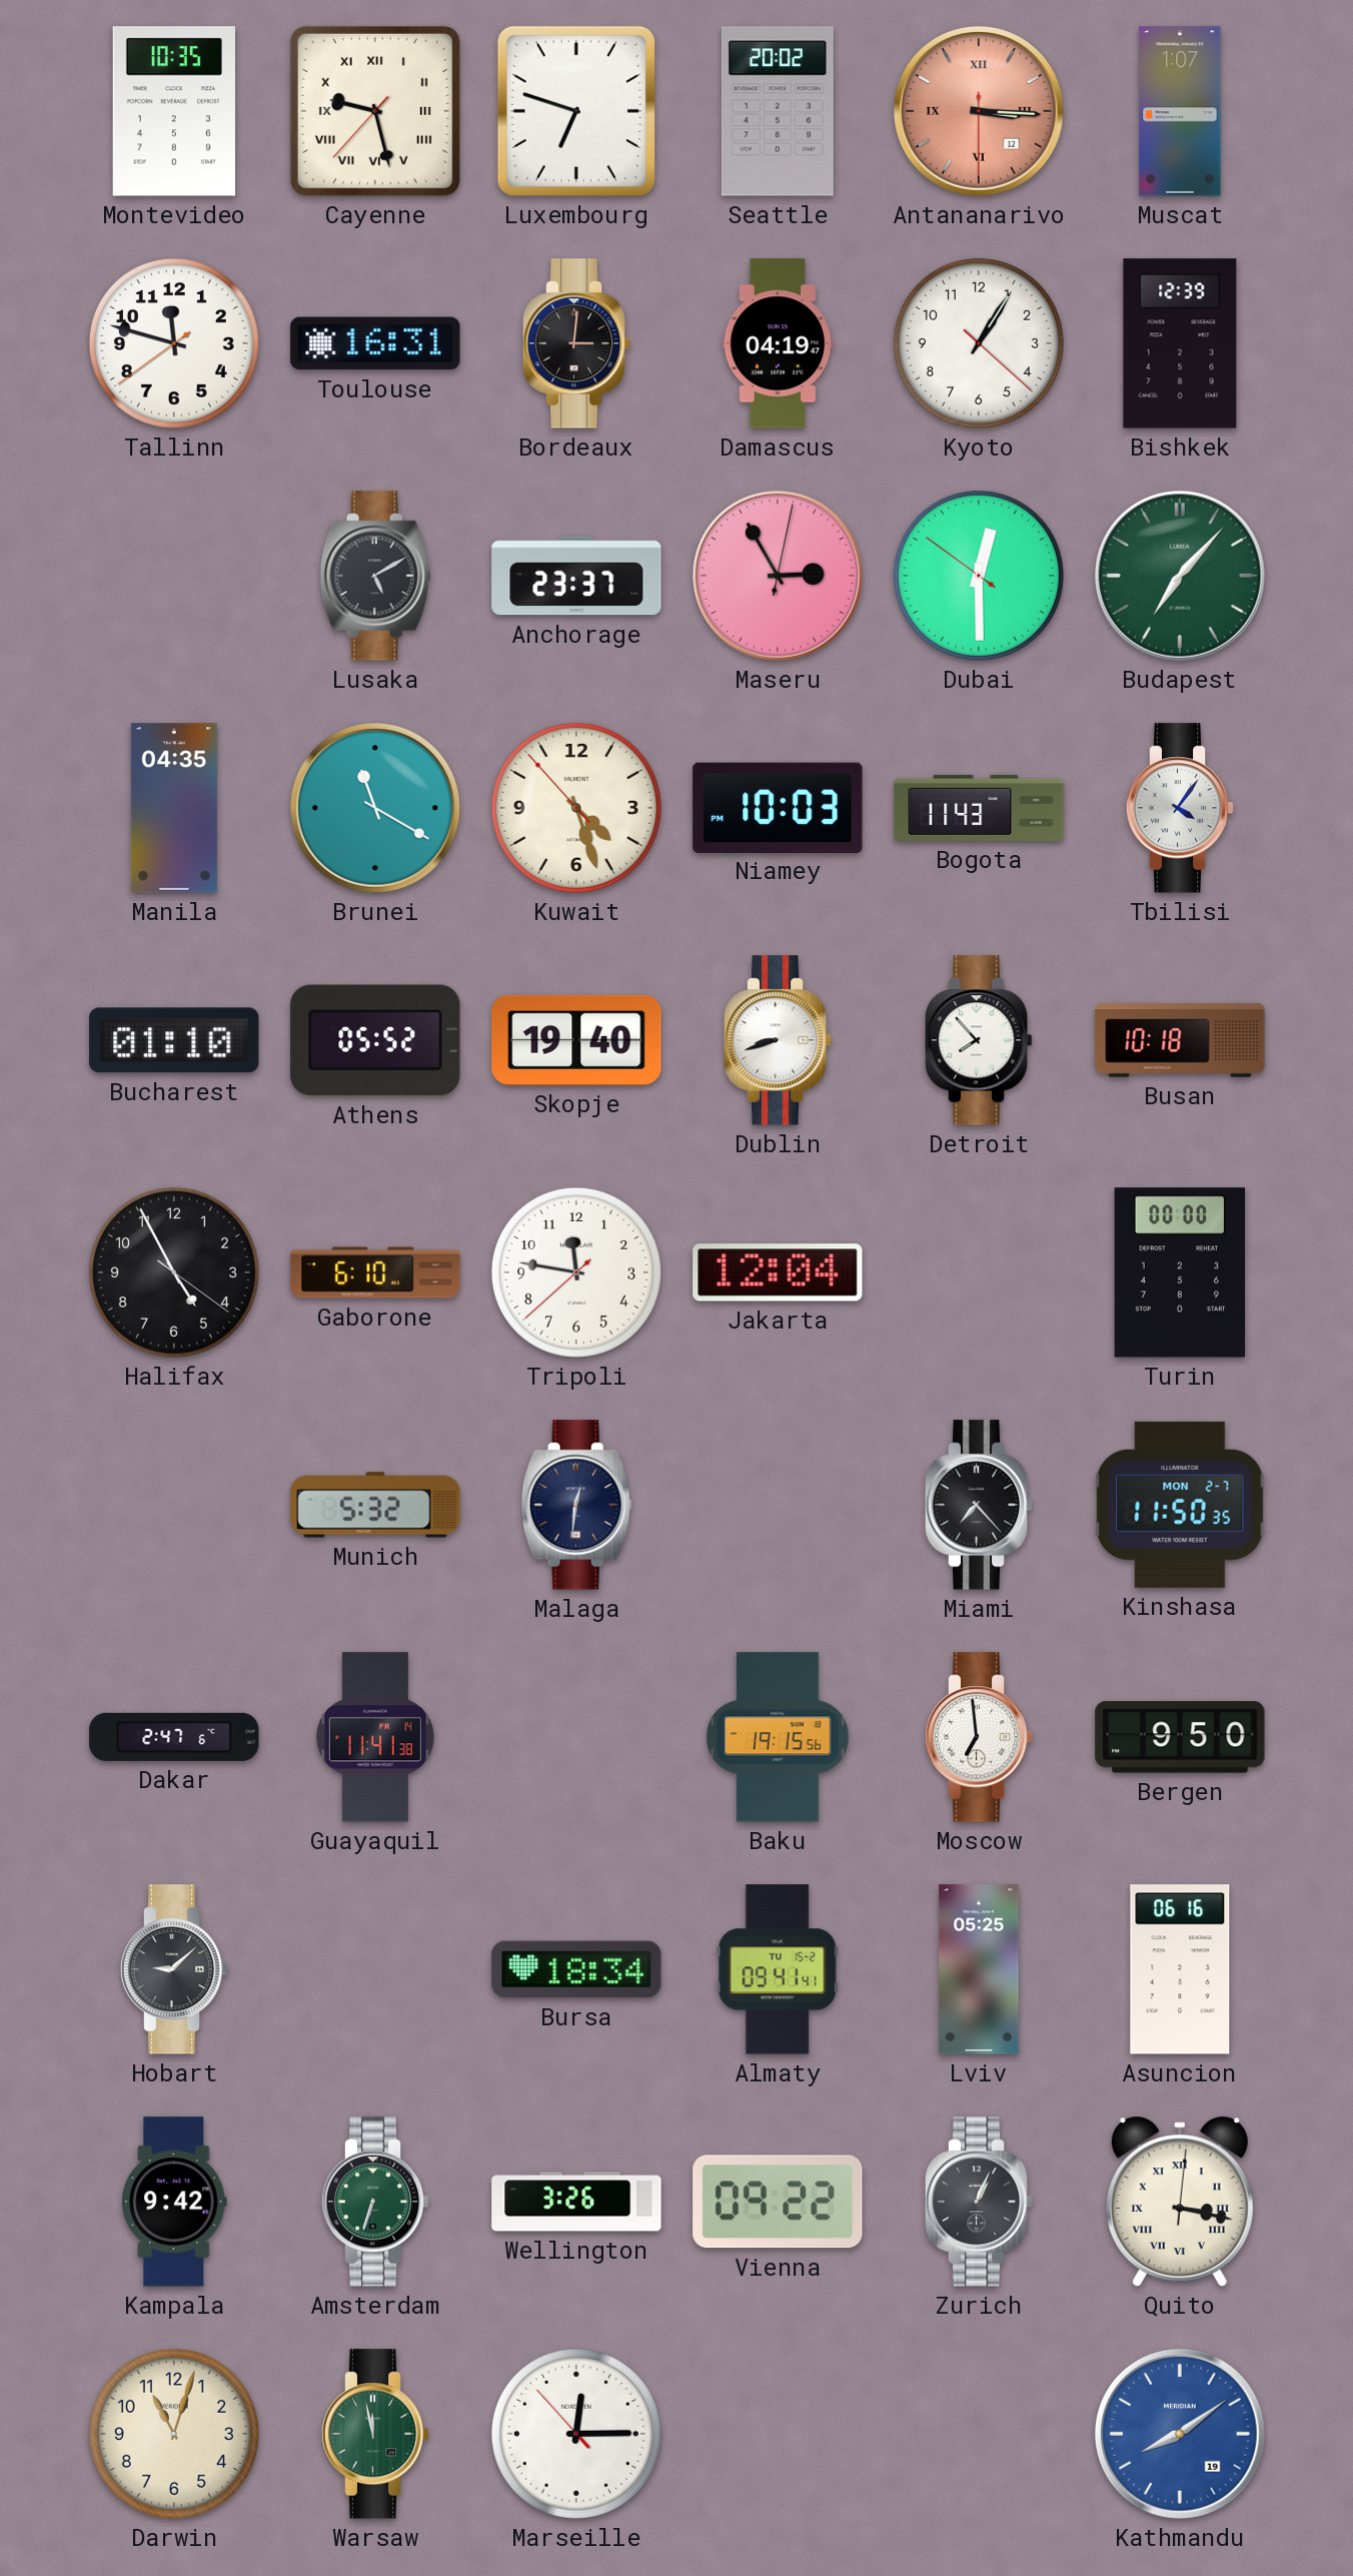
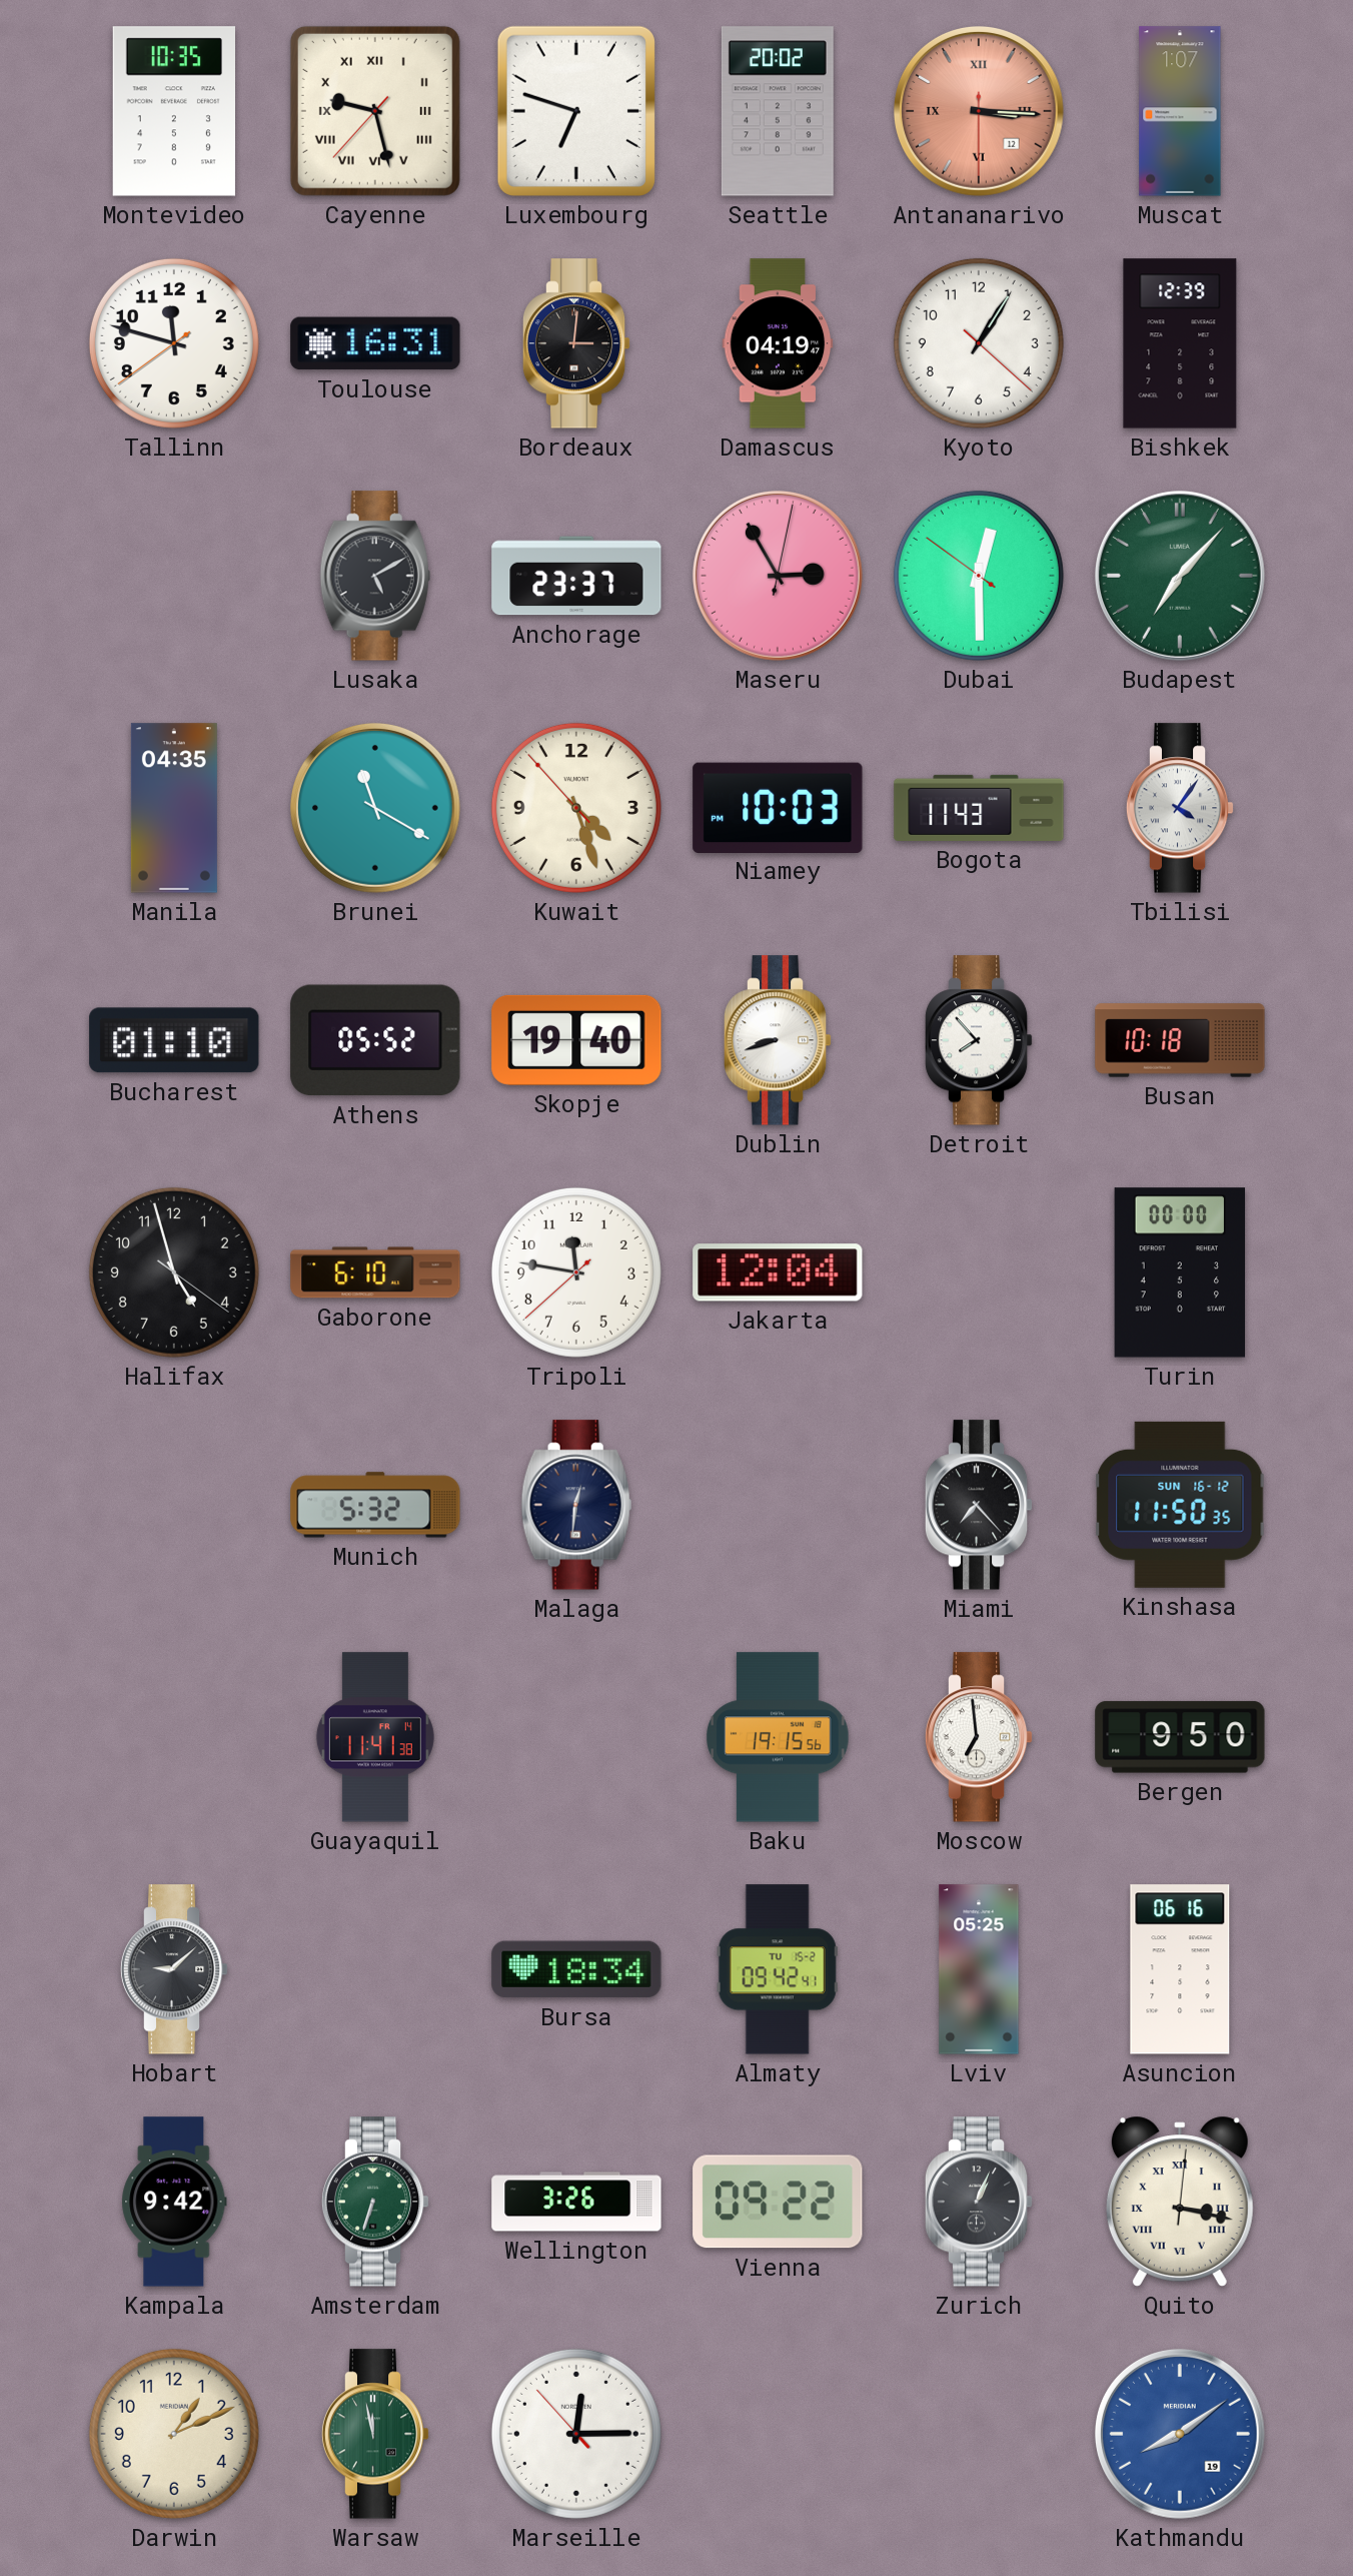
Halifax: 4:55 -> 4:57
Kinshasa date: MON 2-7 -> SUN 16-12
Dakar: 2:47 -> none
Almaty: 09:41 -> 09:42
Darwin: 11:03 -> 1:11
